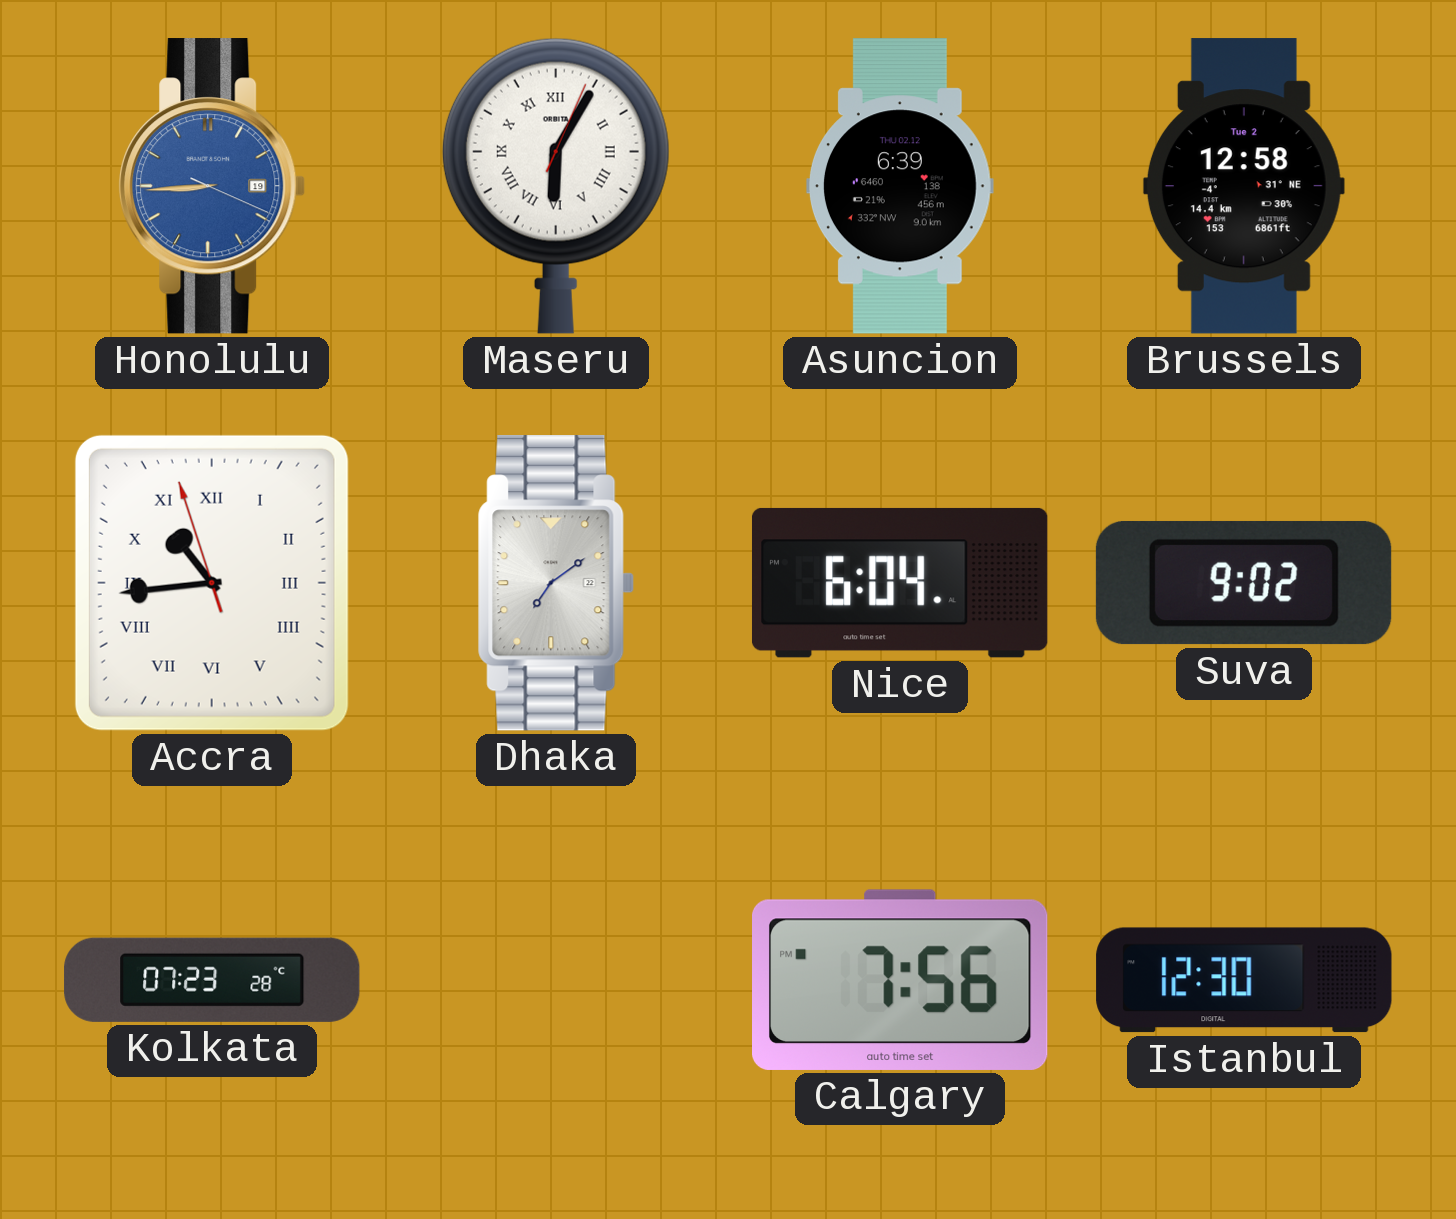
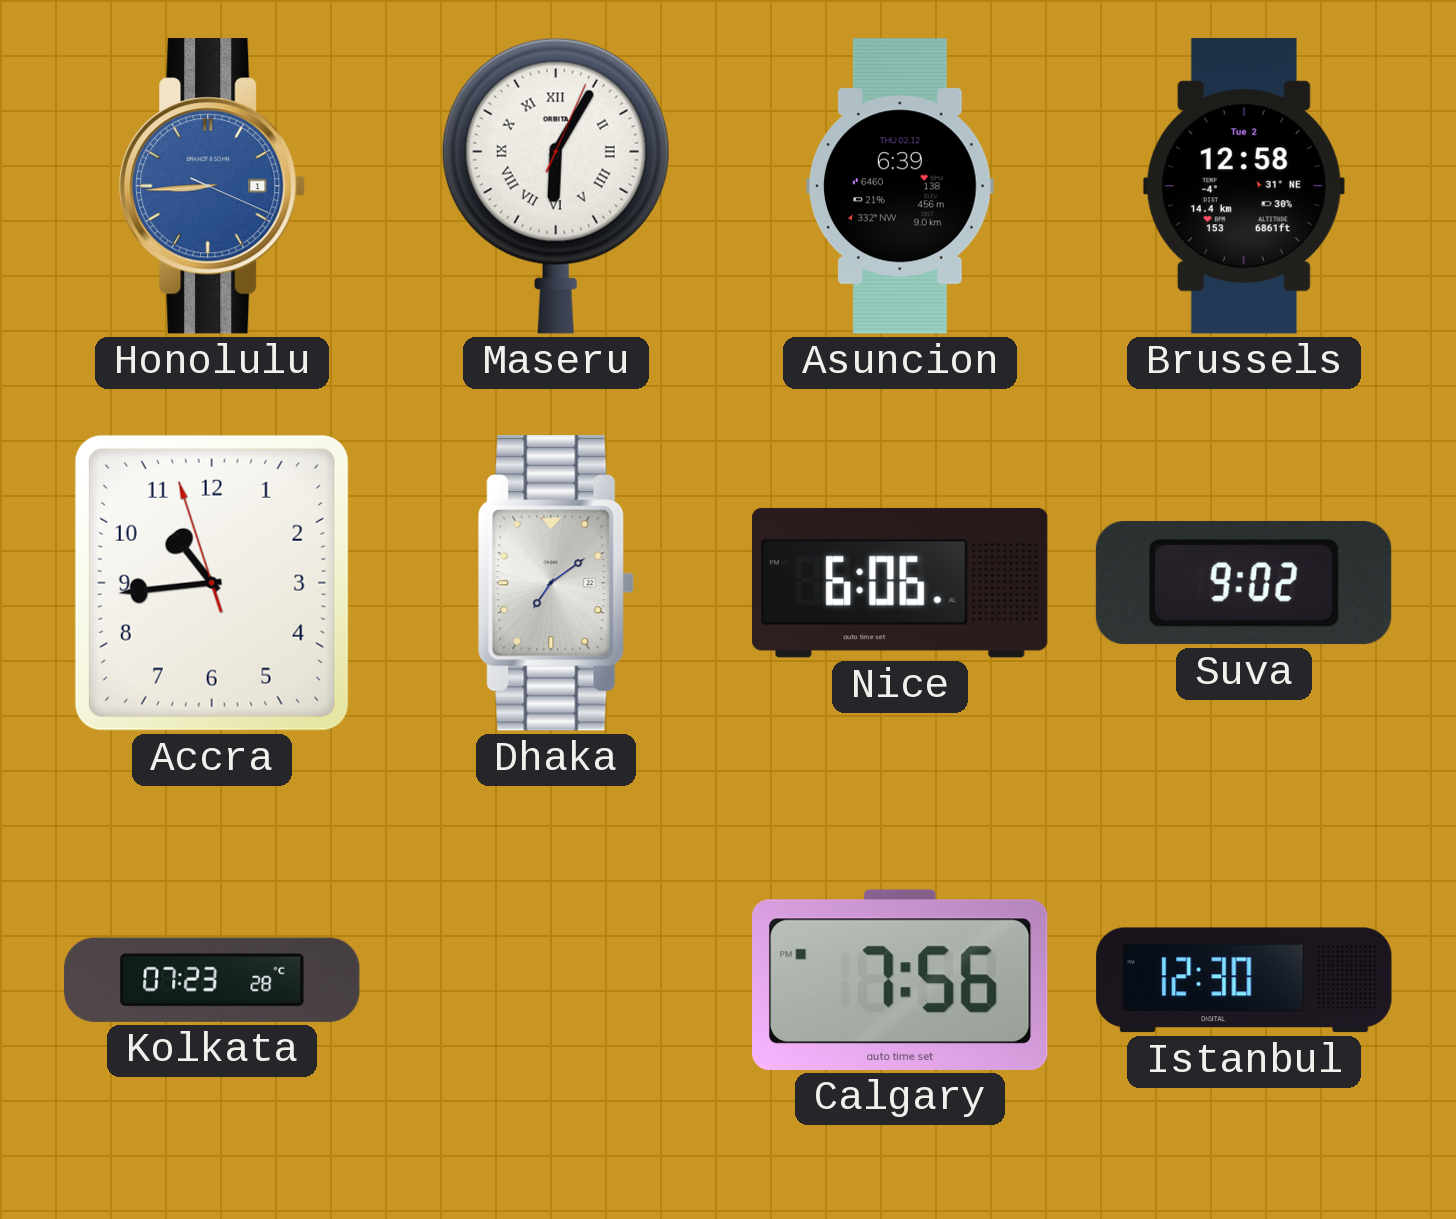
Honolulu date: 19 -> 1
Accra numerals: Roman -> Arabic
Nice: 6:04 -> 6:06
